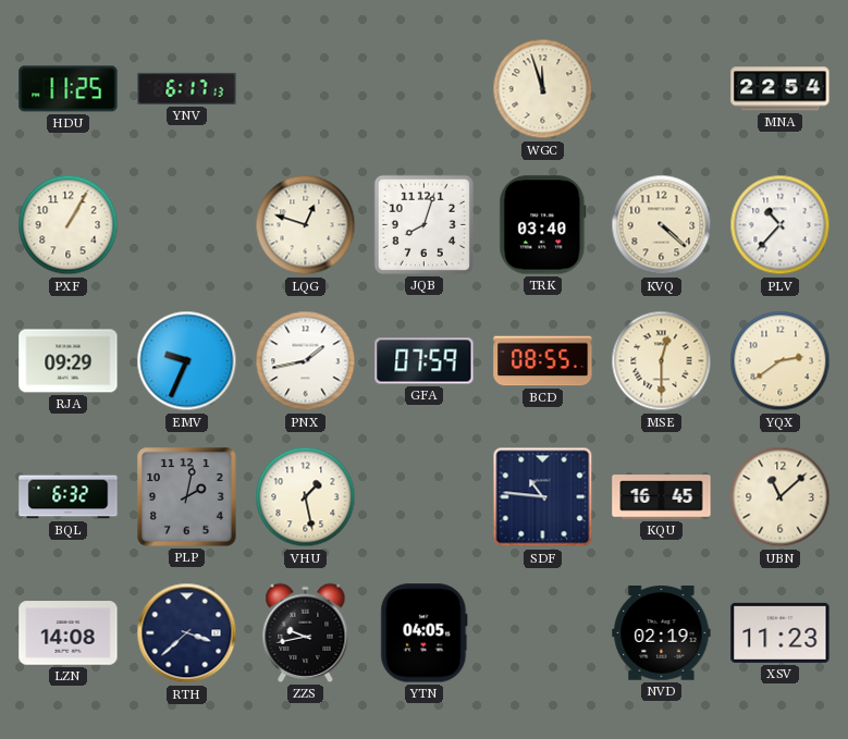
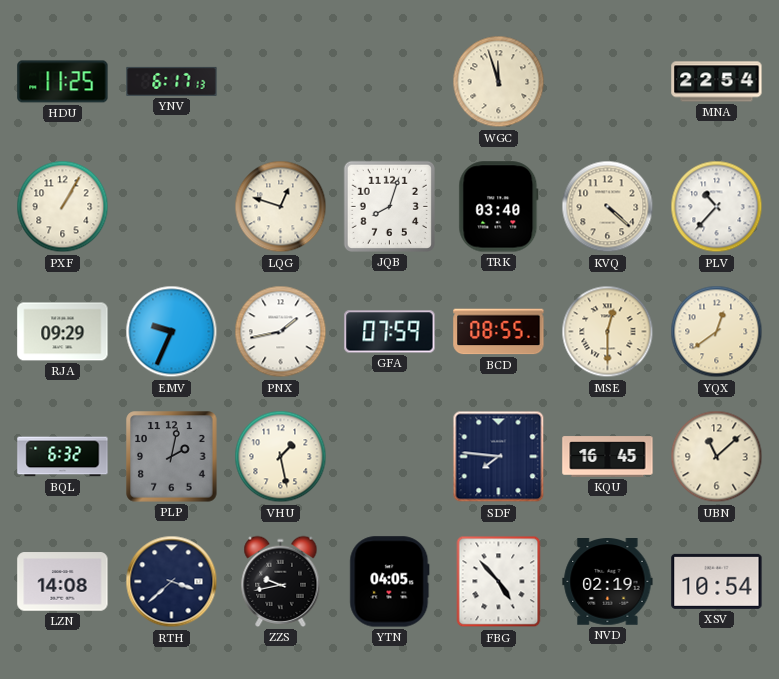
YQX: 2:39 -> 12:39
SDF: 10:46 -> 7:46
FBG: none -> 4:53
XSV: 11:23 -> 10:54
